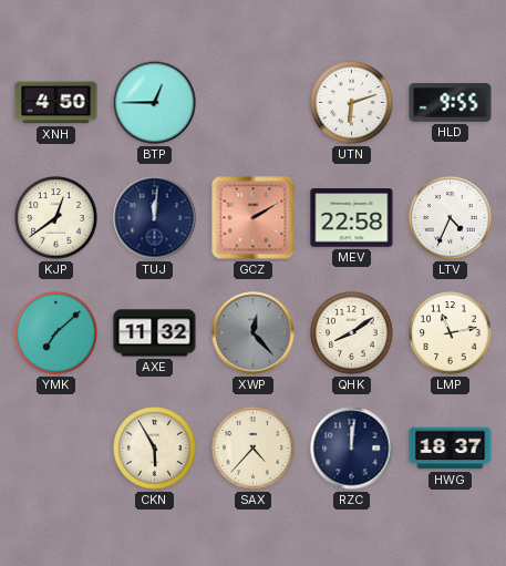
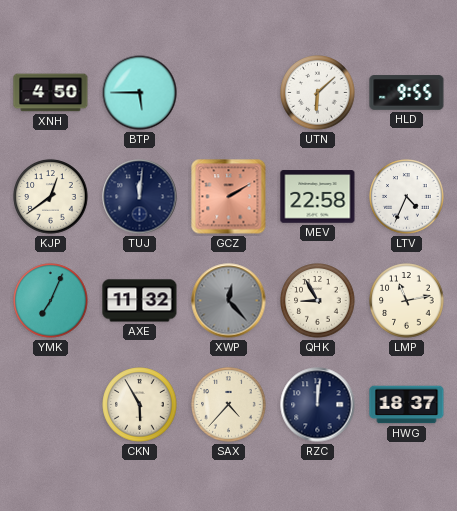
BTP: 12:45 -> 5:45
UTN: 6:12 -> 6:08
YMK: 7:08 -> 7:04
QHK: 8:09 -> 8:55
